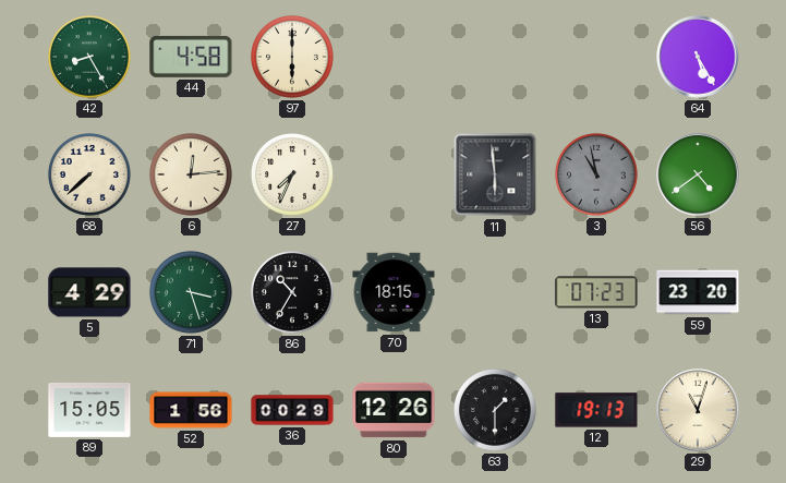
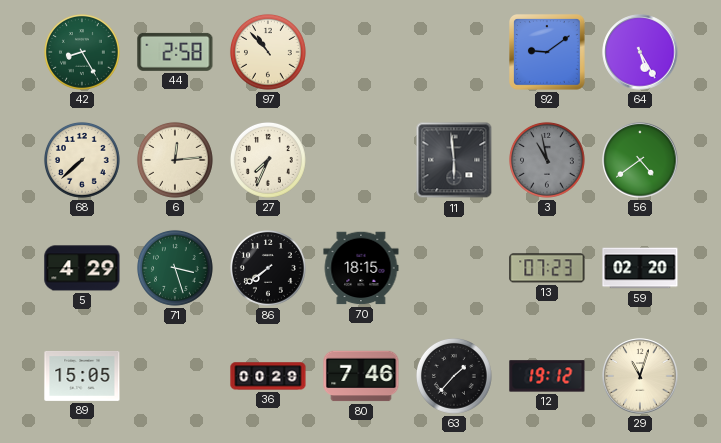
44: 4:58 -> 2:58
97: 6:00 -> 10:53
92: none -> 9:09
86: 10:35 -> 7:39
59: 23:20 -> 02:20
52: 1:56 -> none
80: 12:26 -> 7:46
63: 1:30 -> 1:37
12: 19:13 -> 19:12
